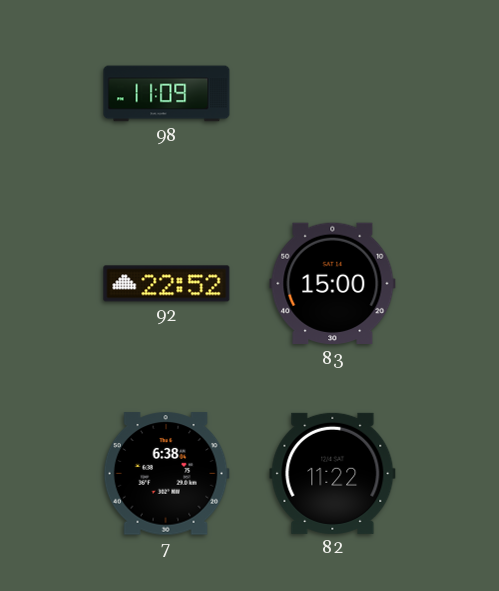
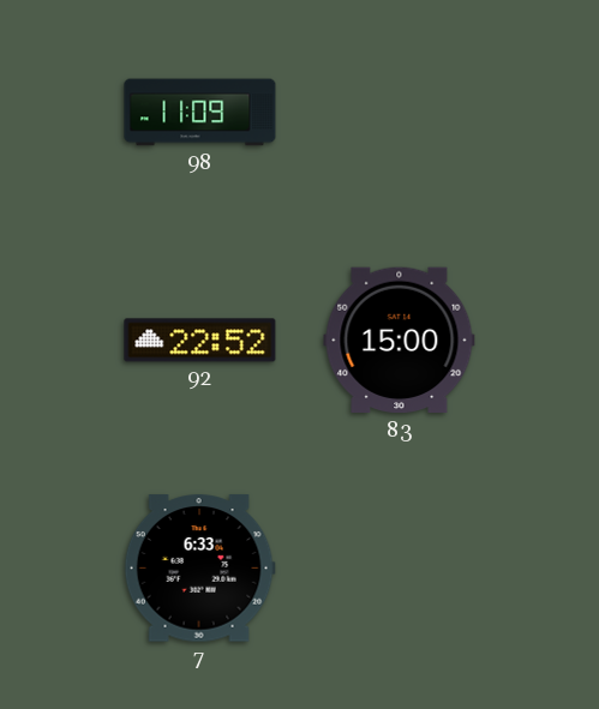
7: 6:38 -> 6:33
82: 11:22 -> none
